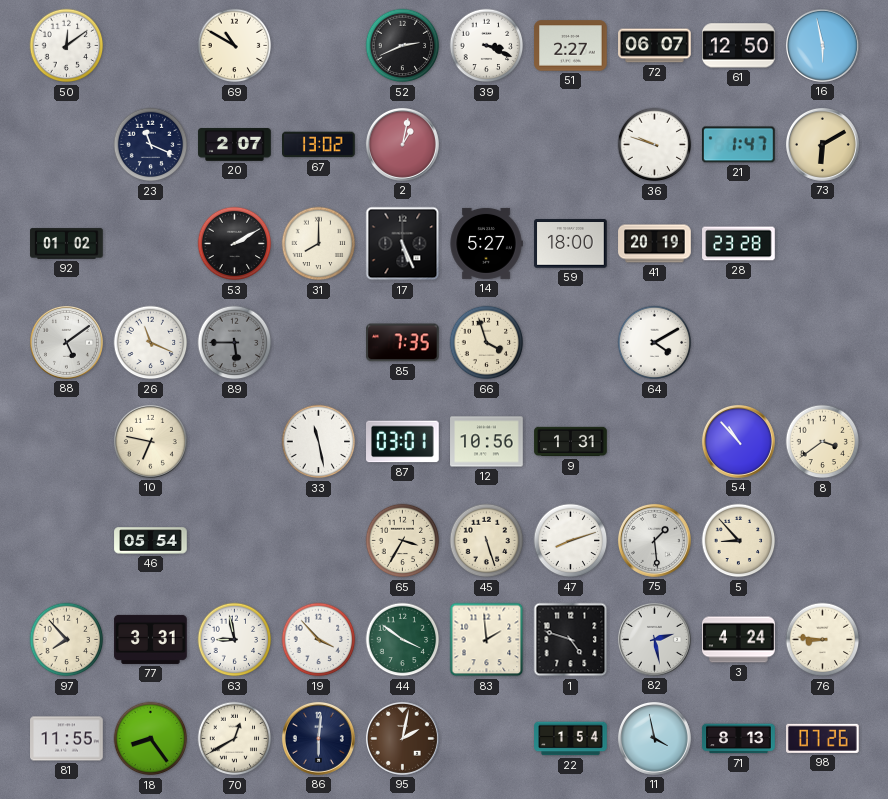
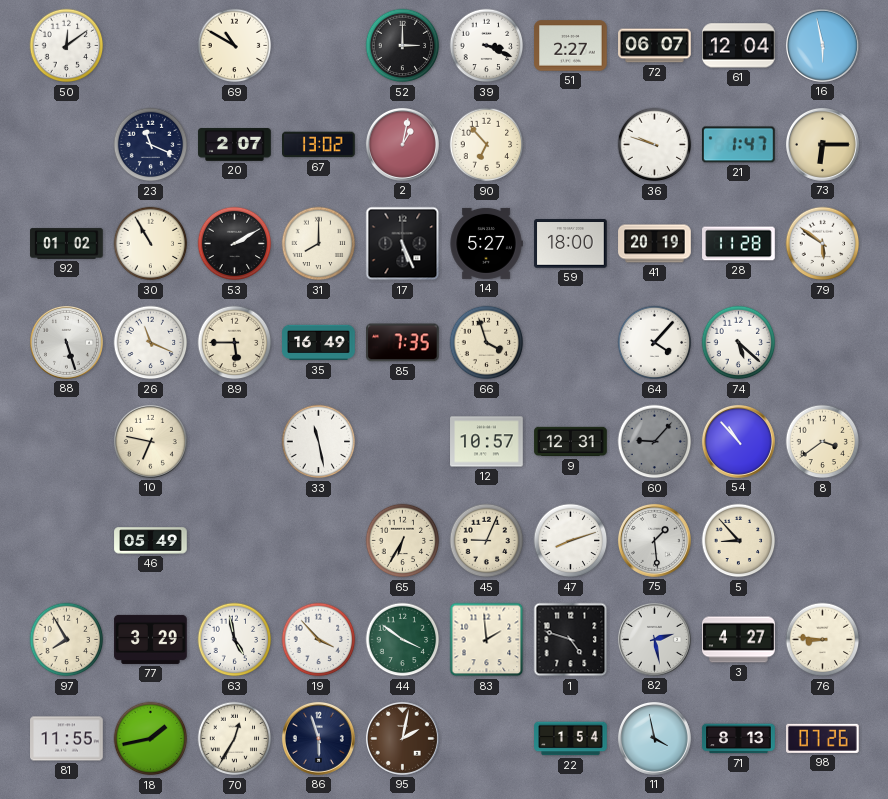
52: 2:41 -> 3:00
61: 12:50 -> 12:04
90: none -> 6:53
73: 6:10 -> 6:15
30: none -> 10:55
28: 23:28 -> 11:28
79: none -> 5:51
88: 5:09 -> 5:27
89 dial: grey -> cream
35: none -> 16:49
64: 4:10 -> 4:07
74: none -> 5:22
87: 03:01 -> none
12: 10:56 -> 10:57
9: 1:31 -> 12:31
60: none -> 9:07
46: 05:54 -> 05:49
65: 3:35 -> 6:35
45: 5:27 -> 9:04
97: 7:53 -> 7:55
77: 3:31 -> 3:29
63: 8:58 -> 4:58
3: 4:24 -> 4:27
18: 8:24 -> 1:43
70: 12:40 -> 12:35
86: 6:01 -> 5:57
